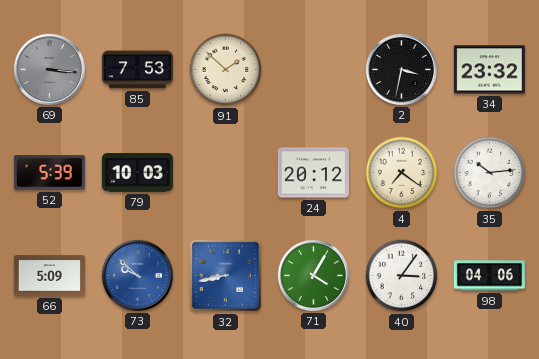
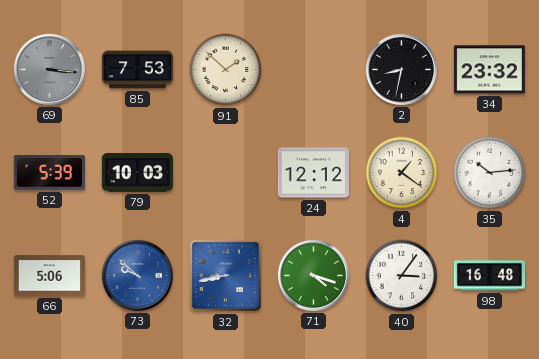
2: 3:32 -> 8:32
24: 20:12 -> 12:12
4: 7:21 -> 1:21
66: 5:09 -> 5:06
71: 4:05 -> 4:18
98: 04:06 -> 16:48
